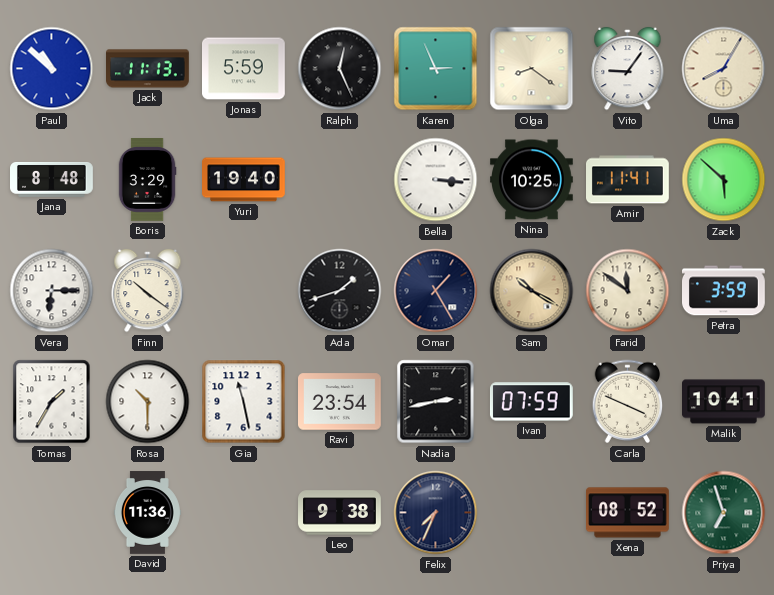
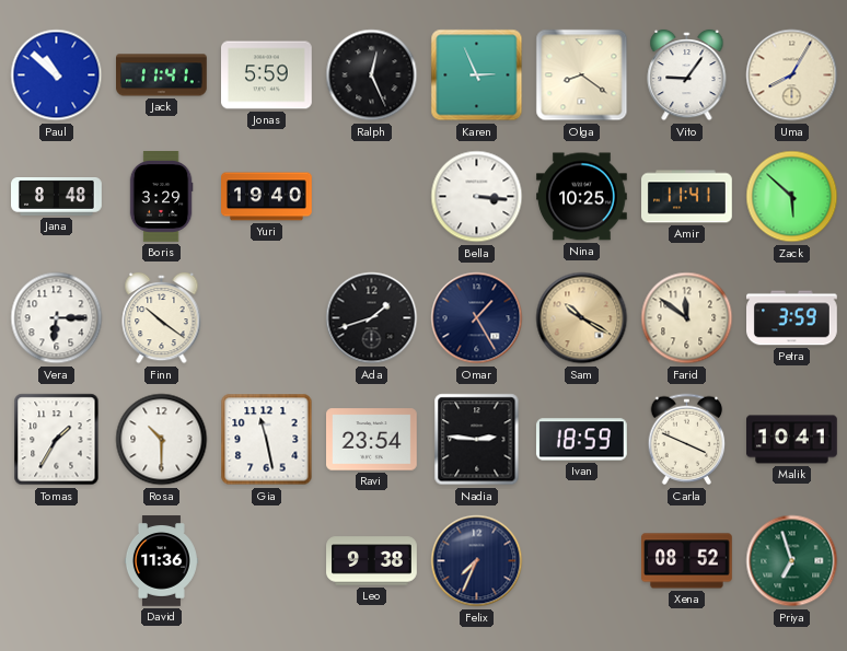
Jack: 11:13 -> 11:41
Nadia: 2:43 -> 2:46
Ivan: 07:59 -> 18:59
